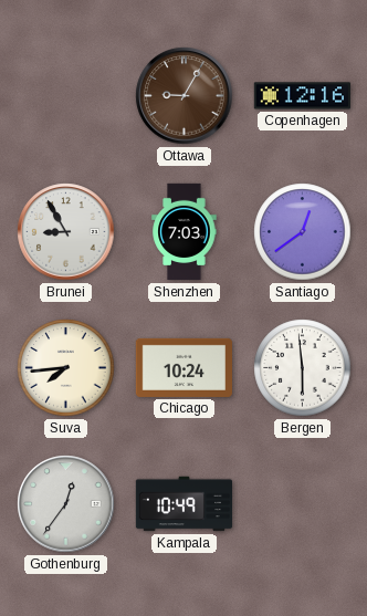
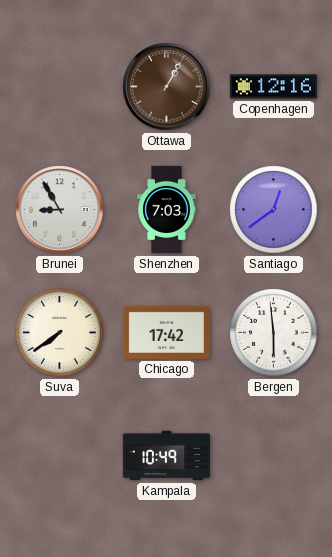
Ottawa: 9:05 -> 1:05
Suva: 7:44 -> 7:39
Chicago: 10:24 -> 17:42
Gothenburg: 12:36 -> none
